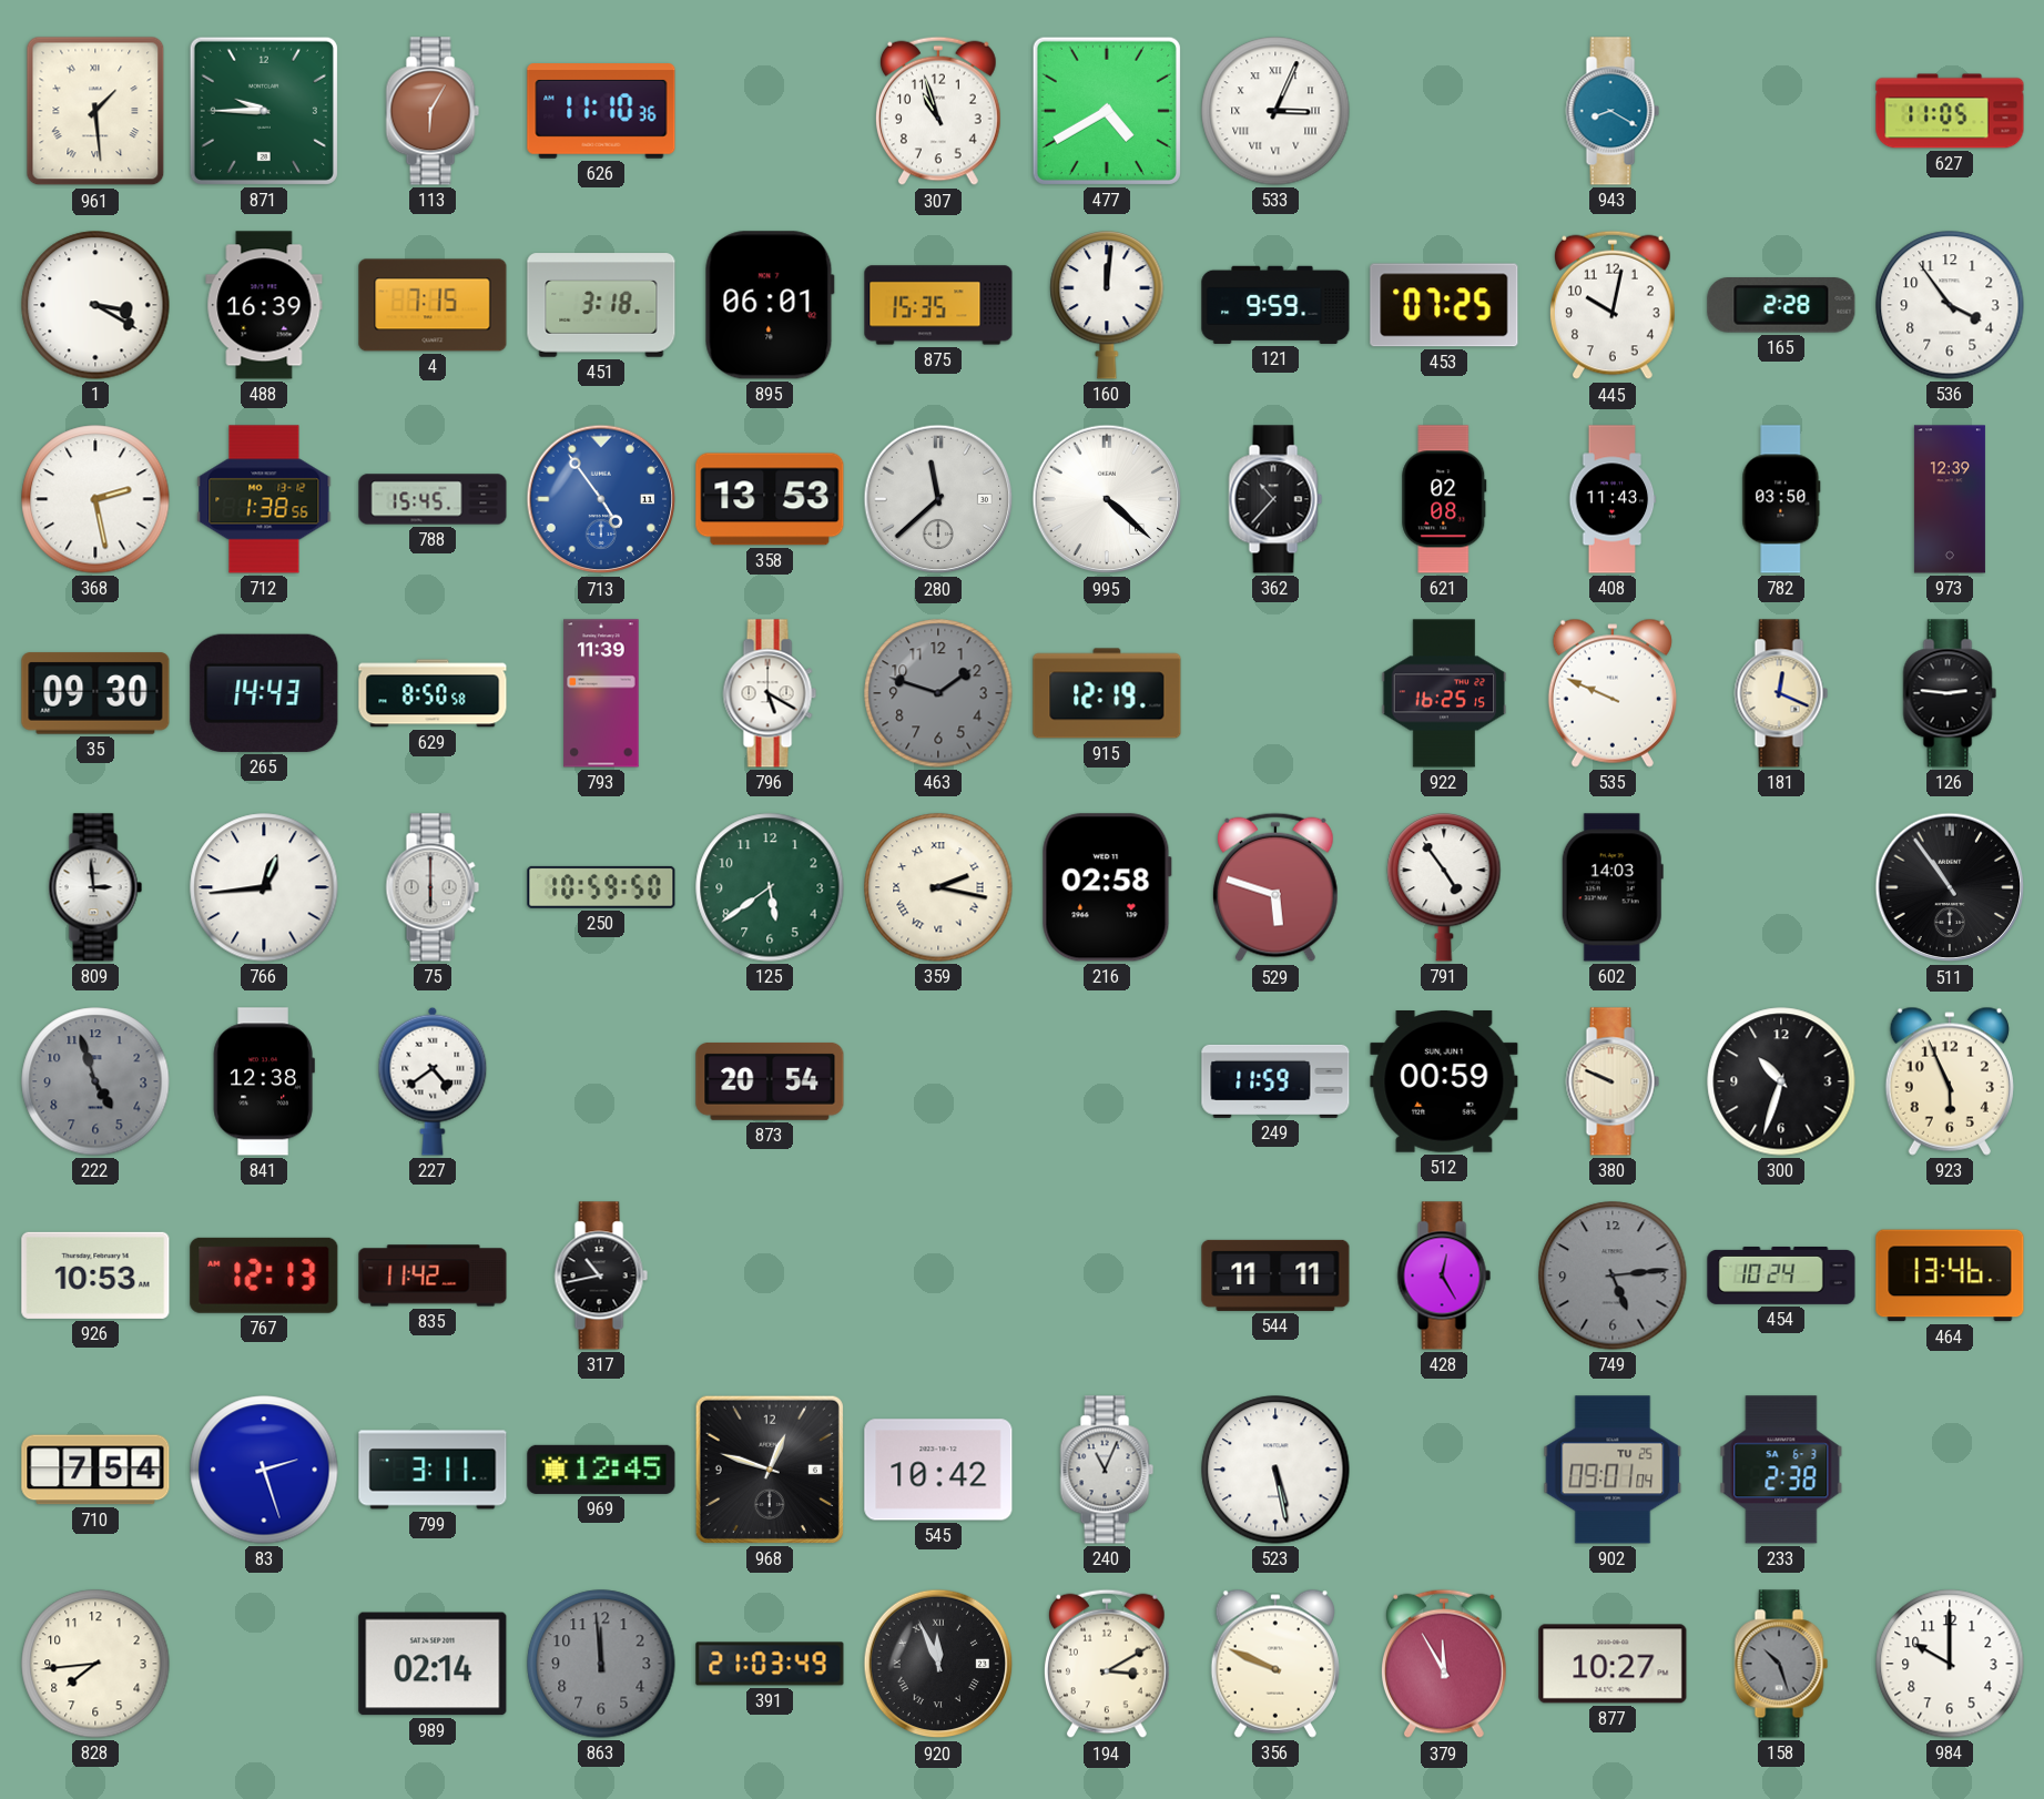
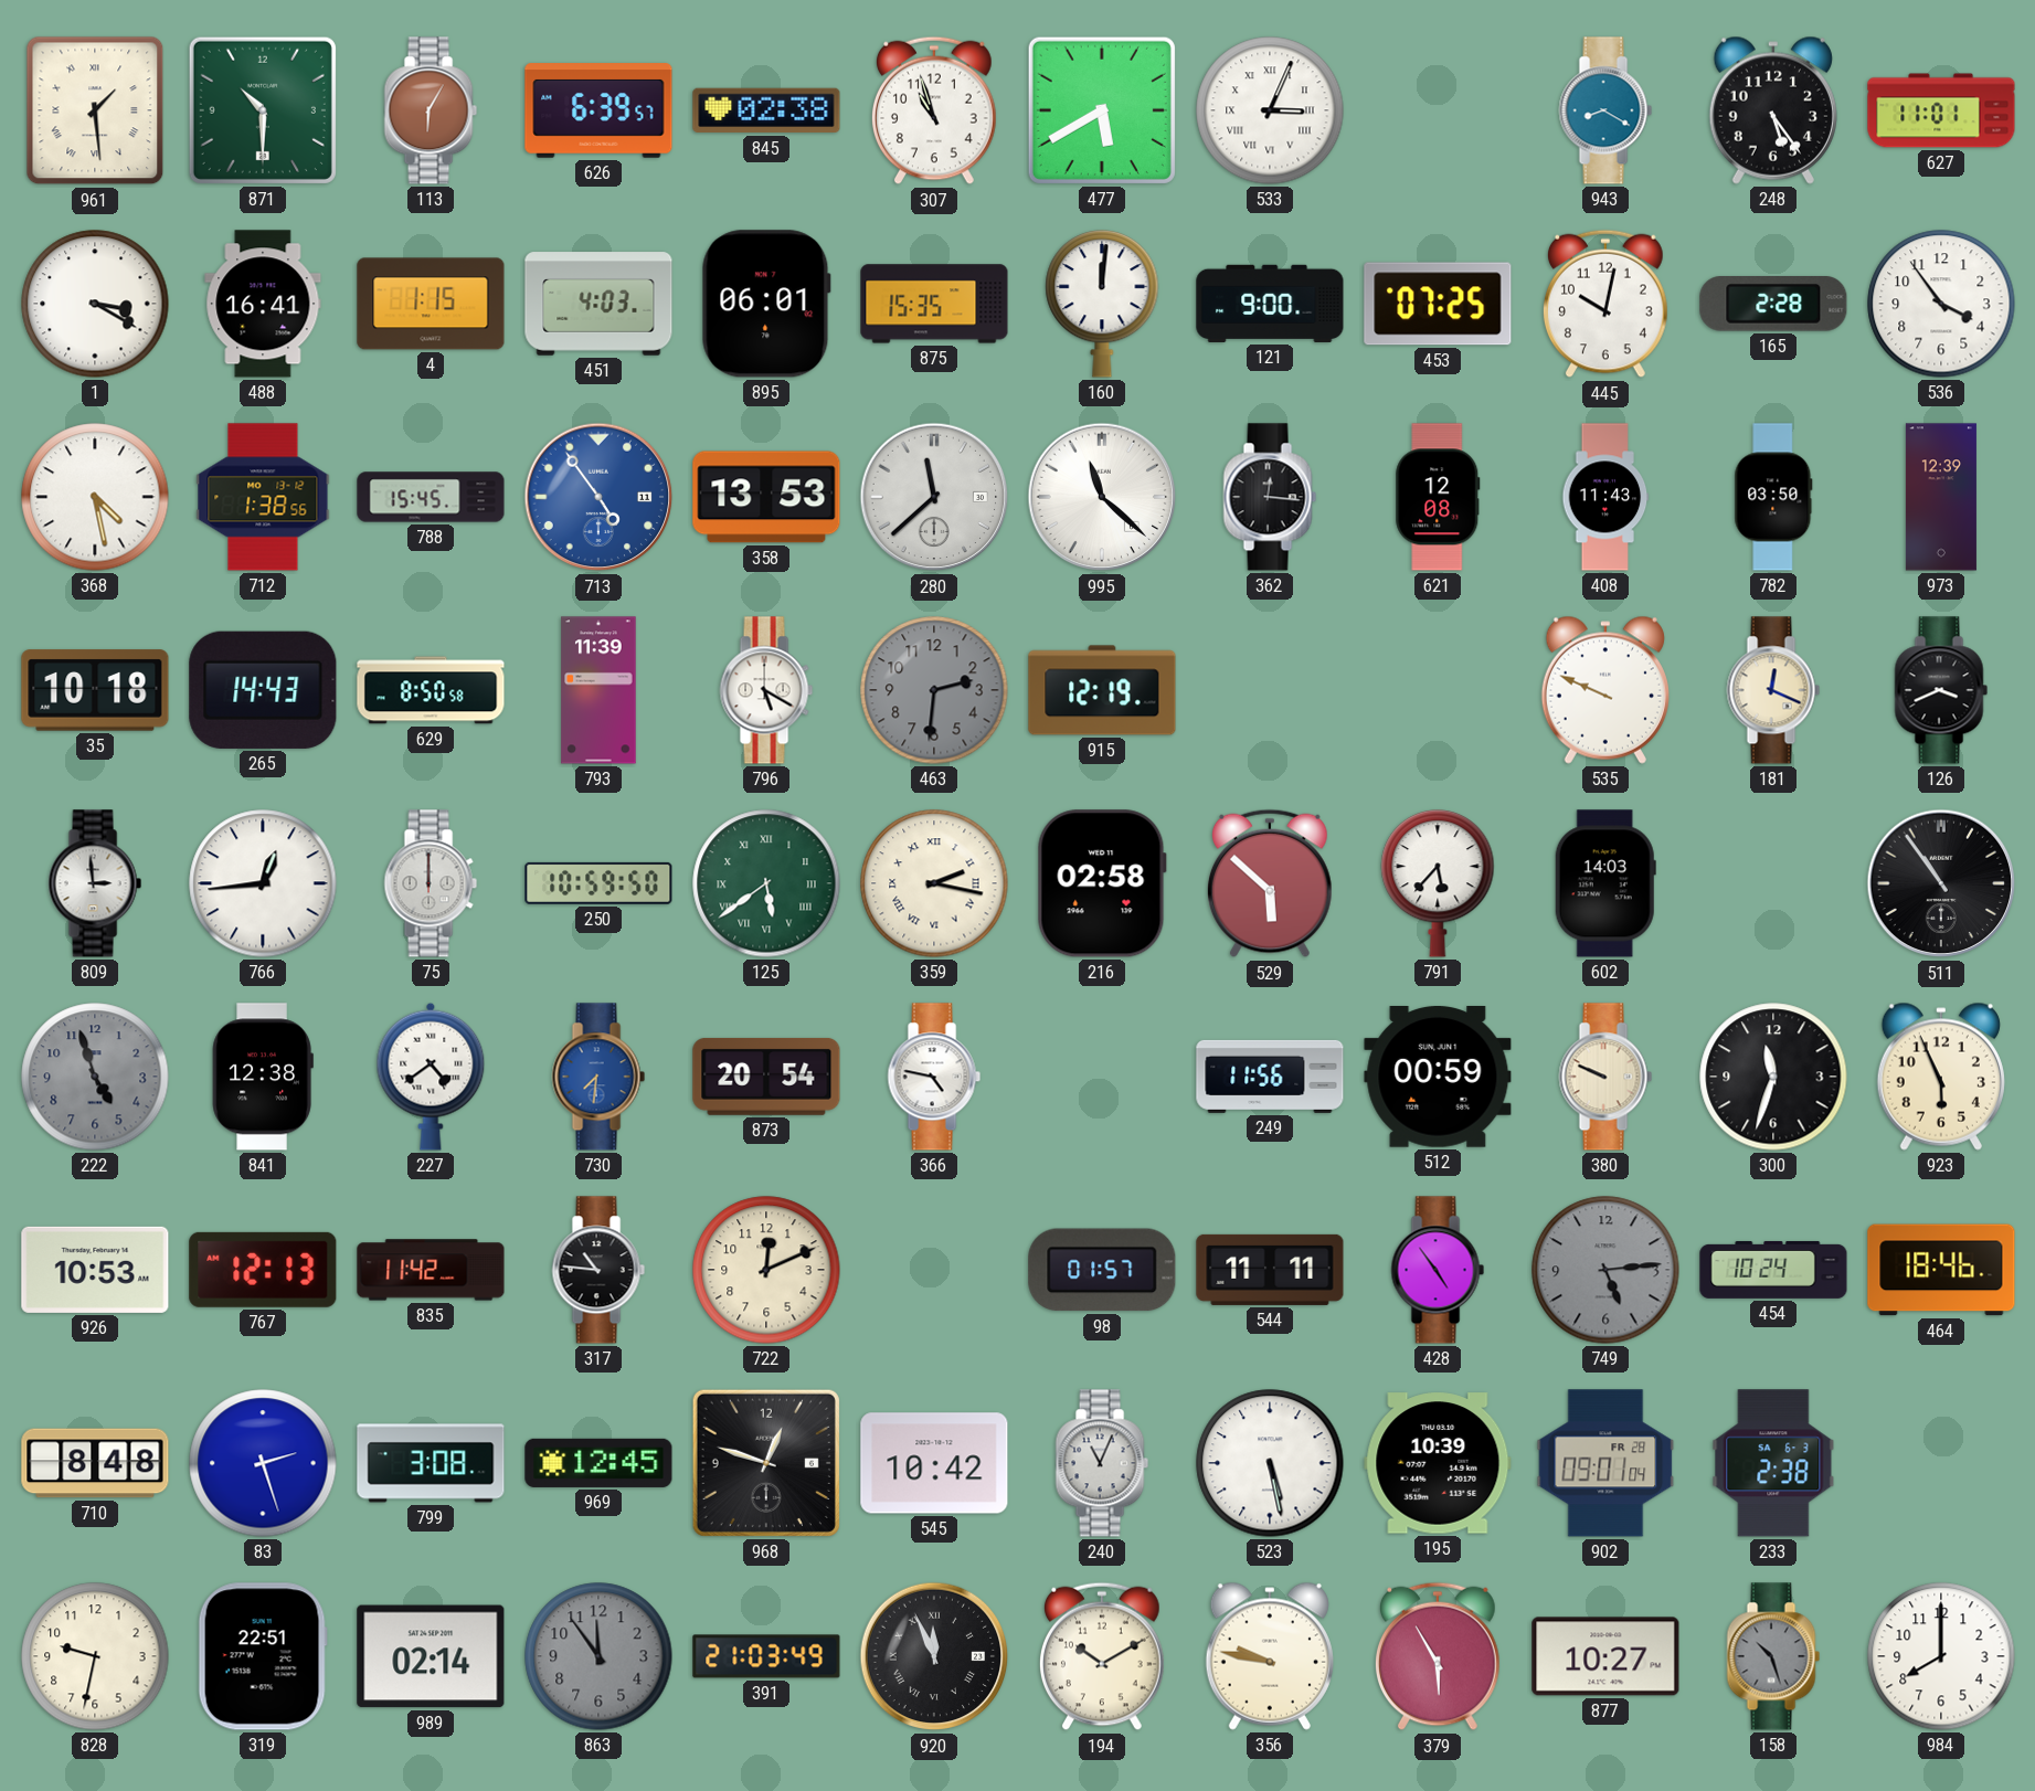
871: 9:45 -> 10:30
626: 11:10 -> 6:39
845: none -> 02:38
477: 4:40 -> 5:40
248: none -> 5:24
627: 11:05 -> 11:01
488: 16:39 -> 16:41
4: 7:15 -> 1:15
451: 3:18 -> 4:03
121: 9:59 -> 9:00
368: 2:28 -> 4:28
995: 4:22 -> 11:22
362: 10:37 -> 12:16
621: 02:08 -> 12:08
35: 09:30 -> 10:18
463: 1:48 -> 2:31
922: 16:25 -> none
126: 2:46 -> 3:41
75: 6:00 -> 12:00
125 numerals: Arabic -> Roman
529: 5:48 -> 5:52
791: 4:54 -> 5:37
730: none -> 7:31
366: none -> 4:47
249: 11:59 -> 11:56
300: 10:33 -> 11:33
317: 10:43 -> 10:46
722: none -> 12:11
98: none -> 01:57
428: 12:25 -> 4:54
464: 13:46 -> 18:46
710: 7:54 -> 8:48
799: 3:11 -> 3:08
195: none -> 10:39
902 date: TU 25 -> FR 28
828: 7:44 -> 9:32
319: none -> 22:51
863: 11:59 -> 11:54
194: 3:10 -> 10:10
356: 9:49 -> 9:47
379: 11:55 -> 5:55
984: 10:00 -> 8:00
